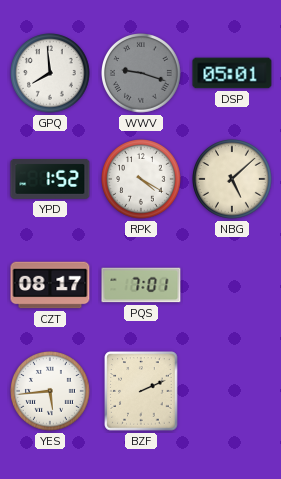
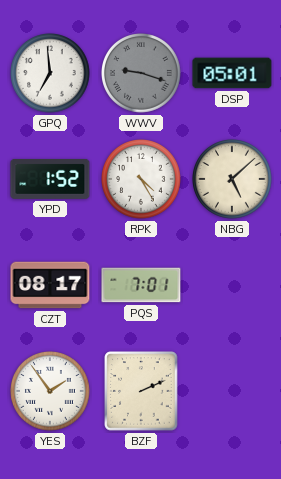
GPQ: 7:59 -> 6:59
RPK: 4:20 -> 4:25
YES: 5:44 -> 1:54
